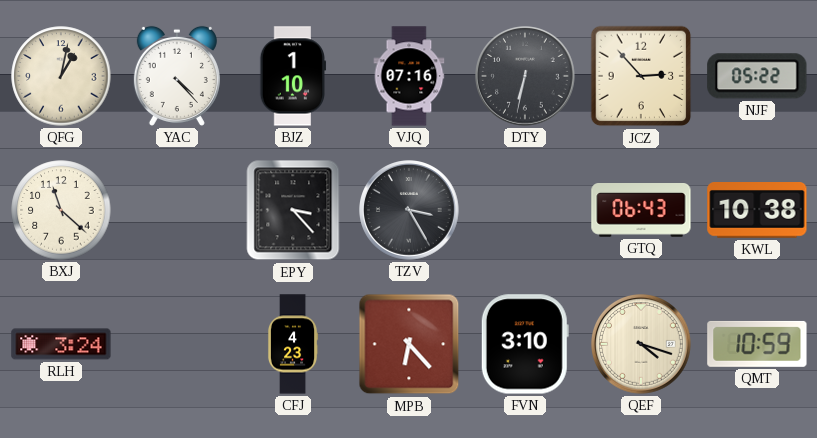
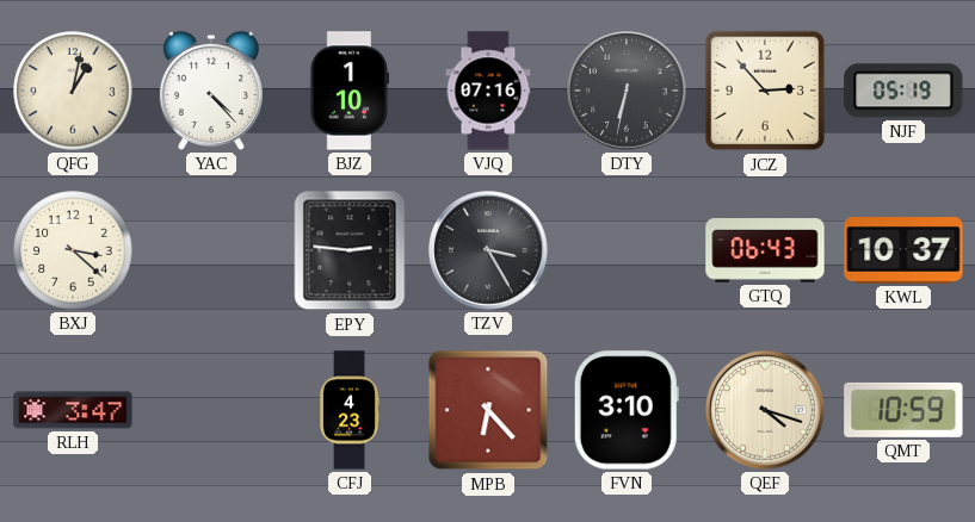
NJF: 05:22 -> 05:19
BXJ: 11:22 -> 3:22
EPY: 3:23 -> 2:46
KWL: 10:38 -> 10:37
RLH: 3:24 -> 3:47
